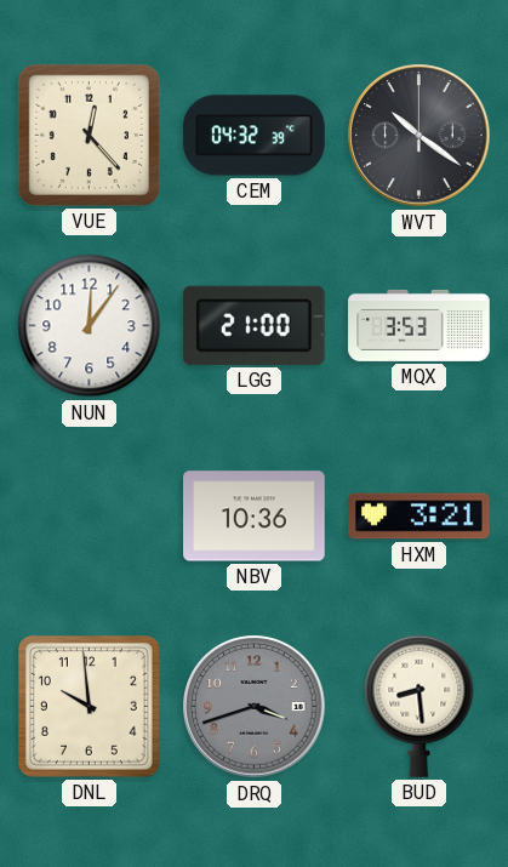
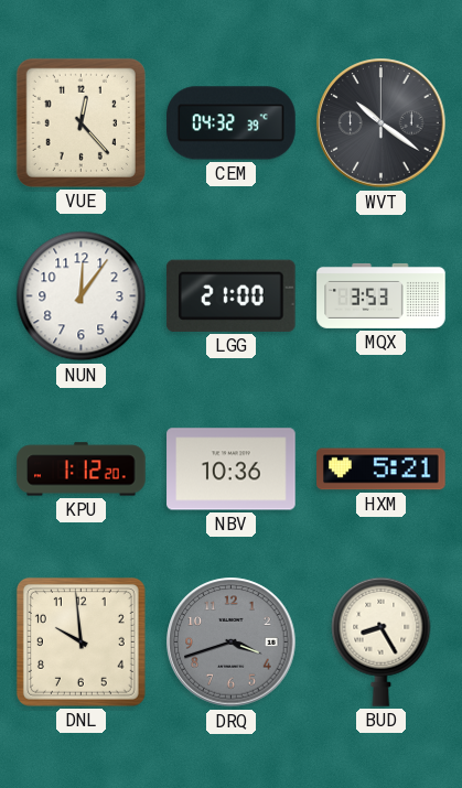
KPU: none -> 1:12
HXM: 3:21 -> 5:21
BUD: 8:29 -> 8:25
